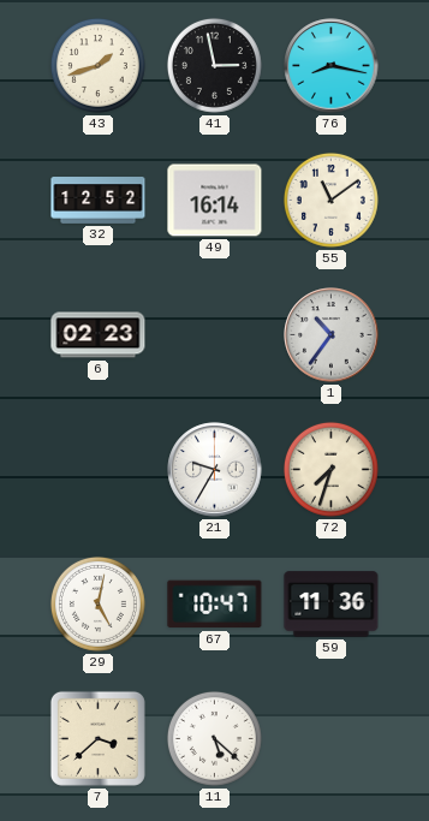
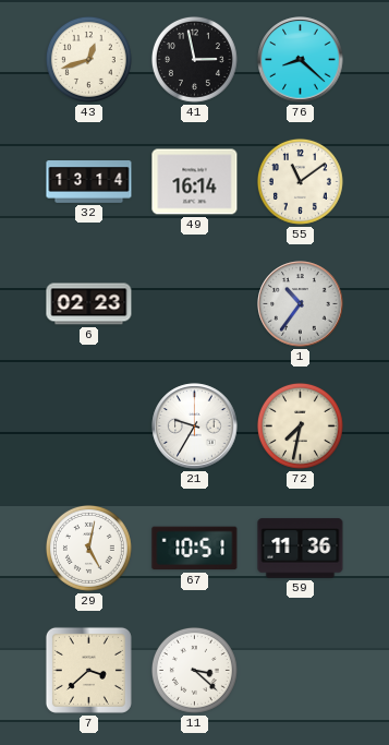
43: 1:42 -> 12:42
76: 8:17 -> 8:22
32: 12:52 -> 13:14
72: 7:33 -> 7:32
67: 10:47 -> 10:51
11: 5:22 -> 3:22
